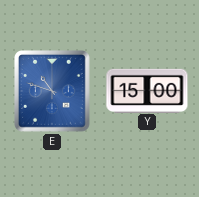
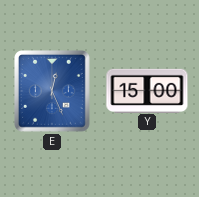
E: 10:48 -> 12:26
